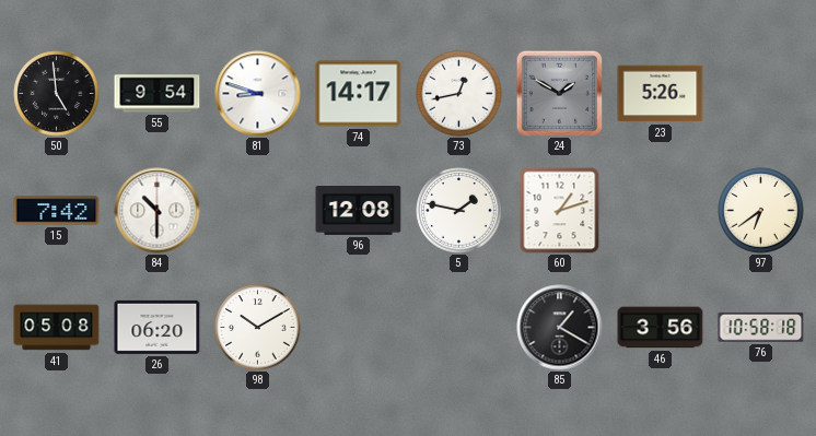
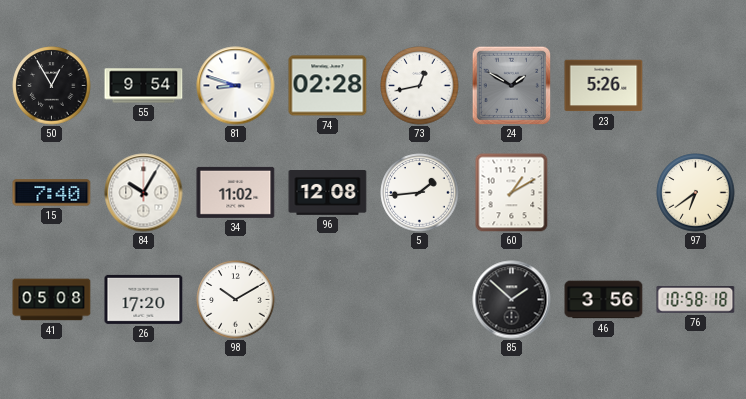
50: 4:59 -> 12:55
74: 14:17 -> 02:28
15: 7:42 -> 7:40
84: 10:30 -> 10:05
34: none -> 11:02
5: 1:47 -> 1:44
60: 1:12 -> 1:10
26: 06:20 -> 17:20
85: 1:20 -> 1:52
